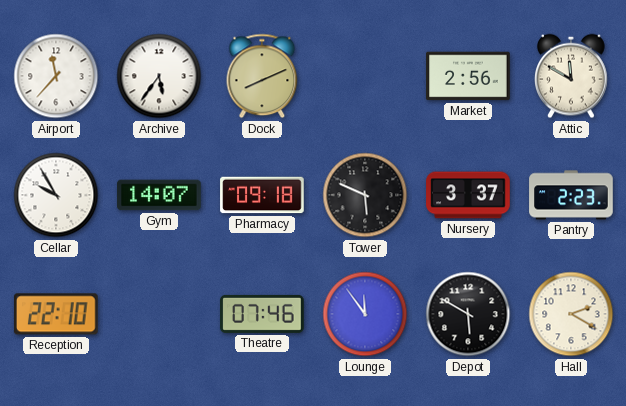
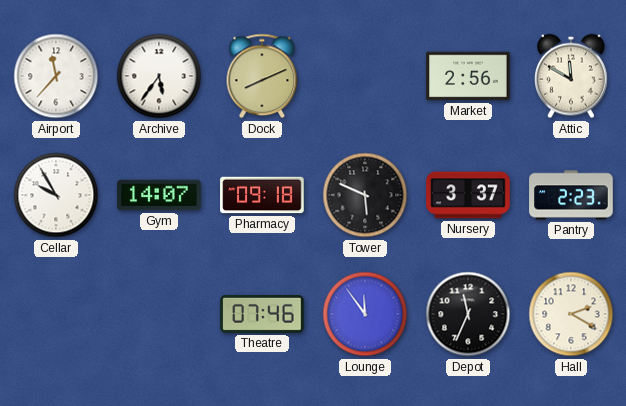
Reception: 22:10 -> none
Depot: 5:50 -> 11:34
